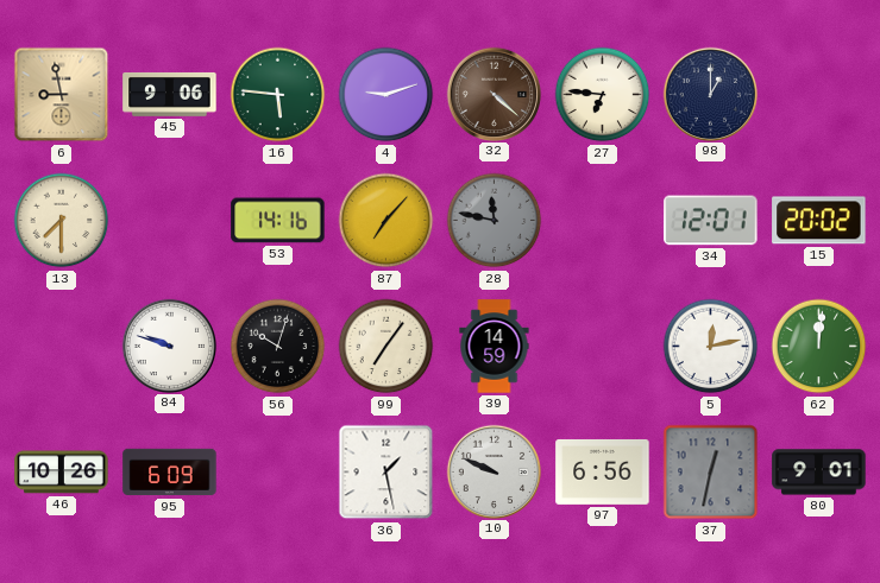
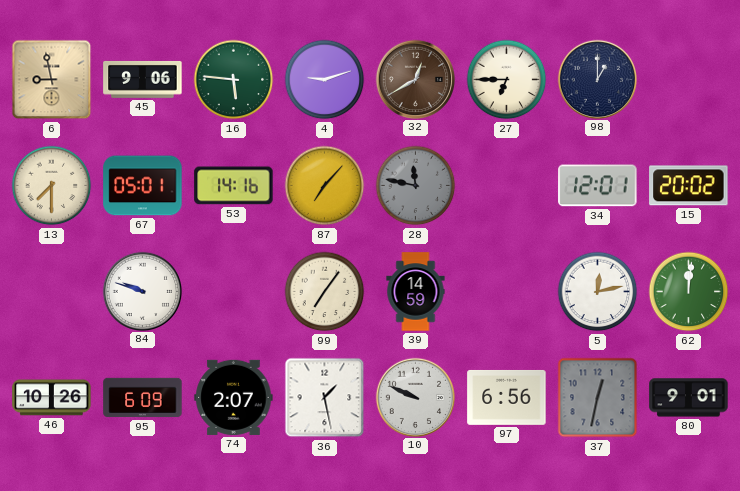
32: 4:22 -> 12:40
27: 6:46 -> 6:45
67: none -> 05:01
56: 10:03 -> none
74: none -> 2:07
